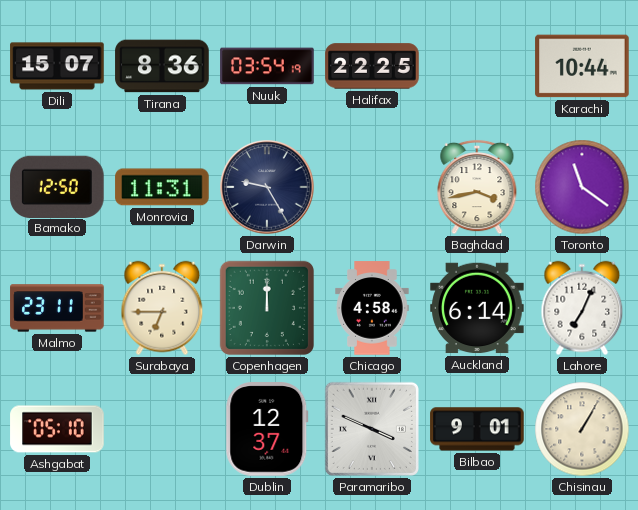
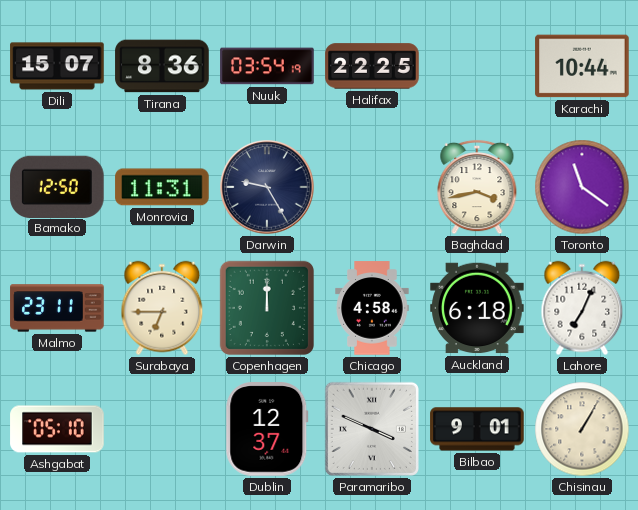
Auckland: 6:14 -> 6:18
